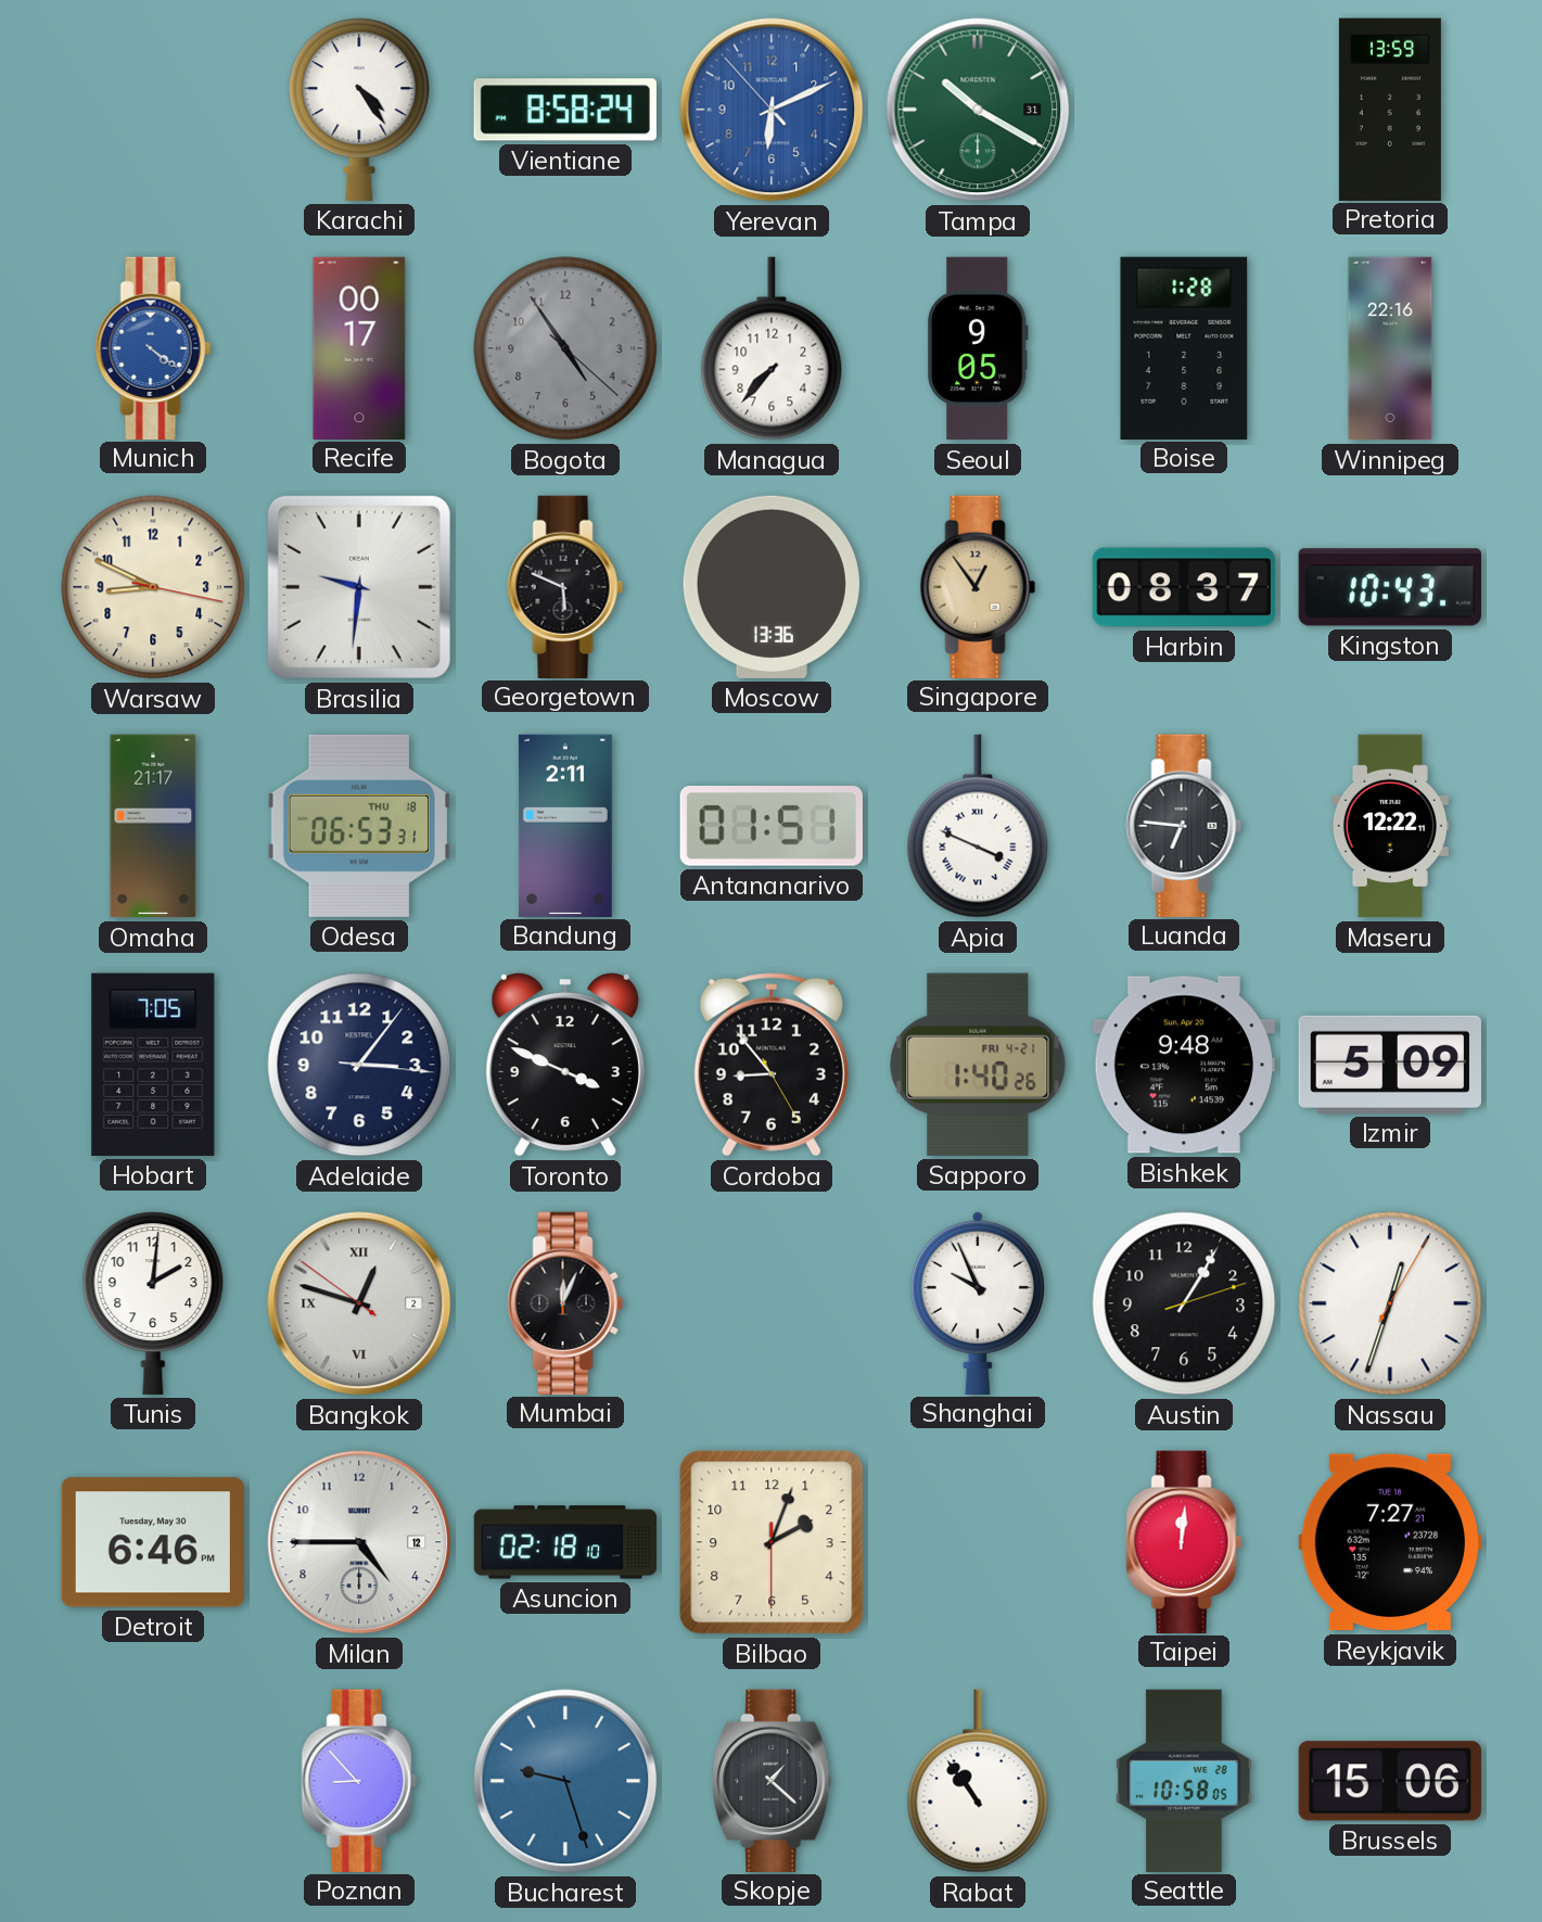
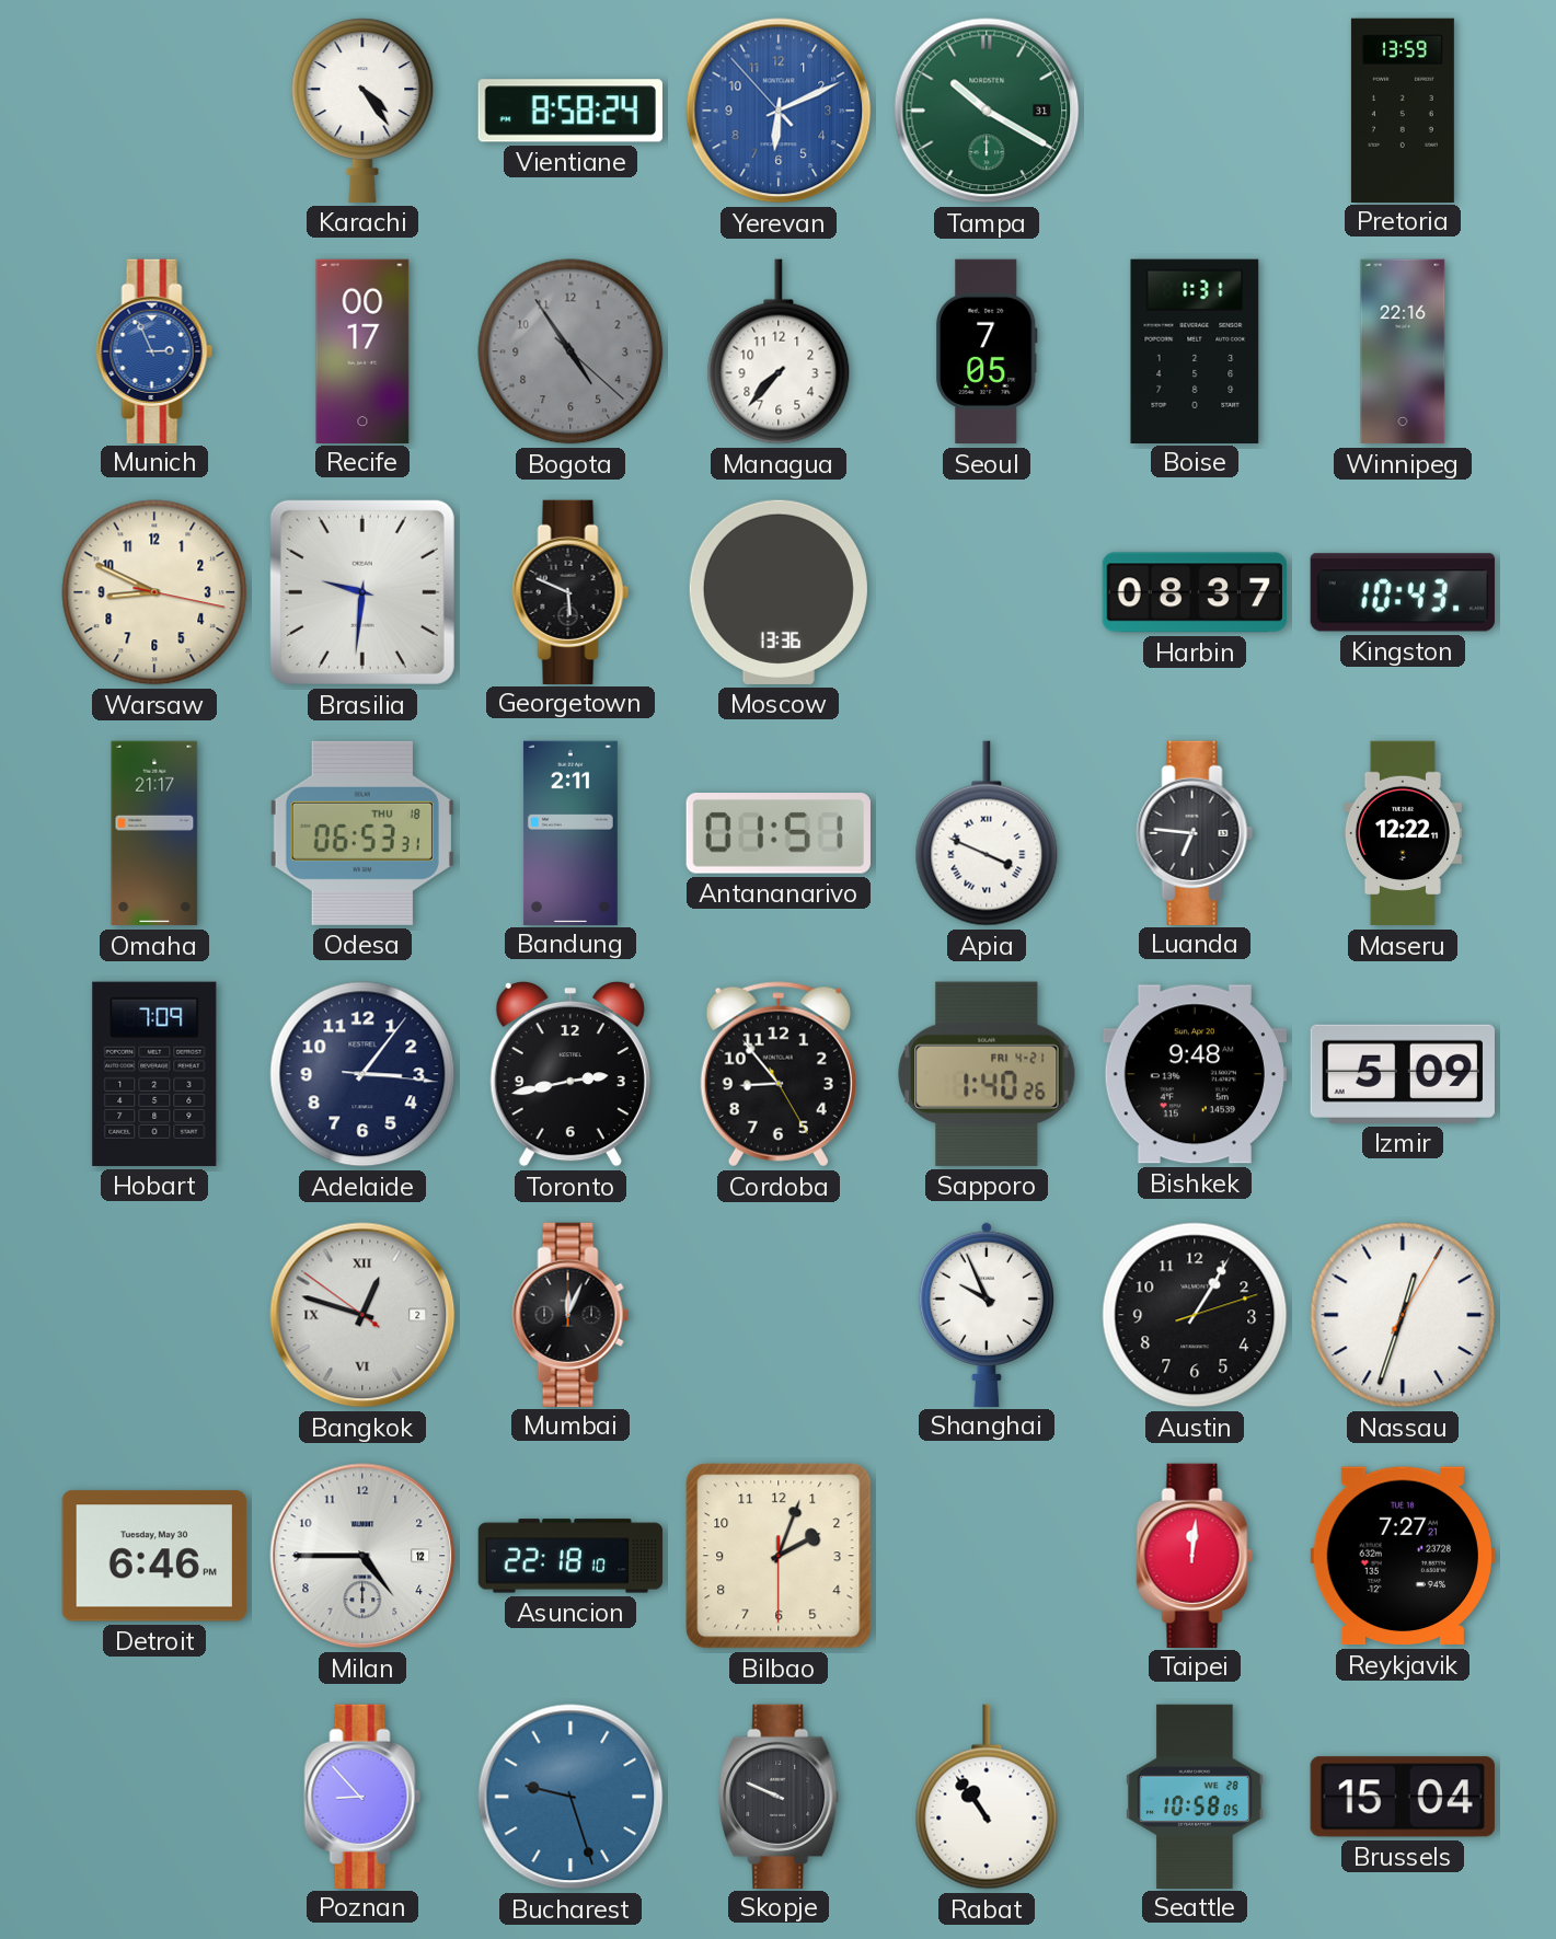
Munich: 4:21 -> 2:56
Seoul: 9:05 -> 7:05
Boise: 1:28 -> 1:31
Singapore: 12:54 -> none
Hobart: 7:05 -> 7:09
Toronto: 3:49 -> 2:43
Tunis: 2:01 -> none
Asuncion: 02:18 -> 22:18
Skopje: 1:22 -> 9:49
Brussels: 15:06 -> 15:04
